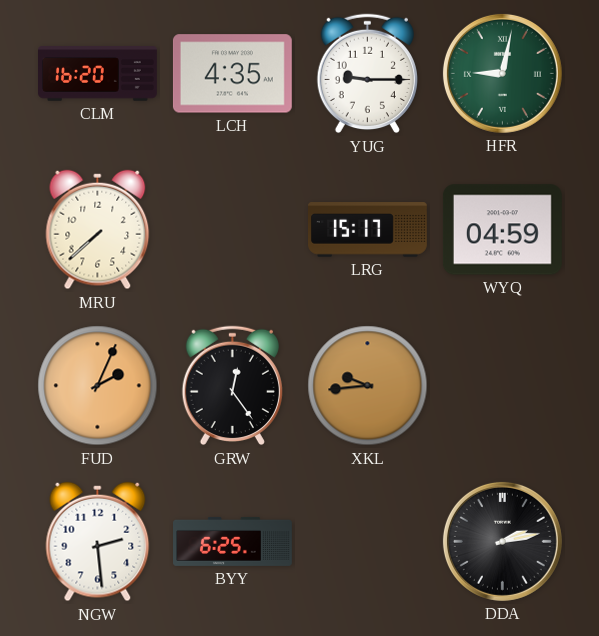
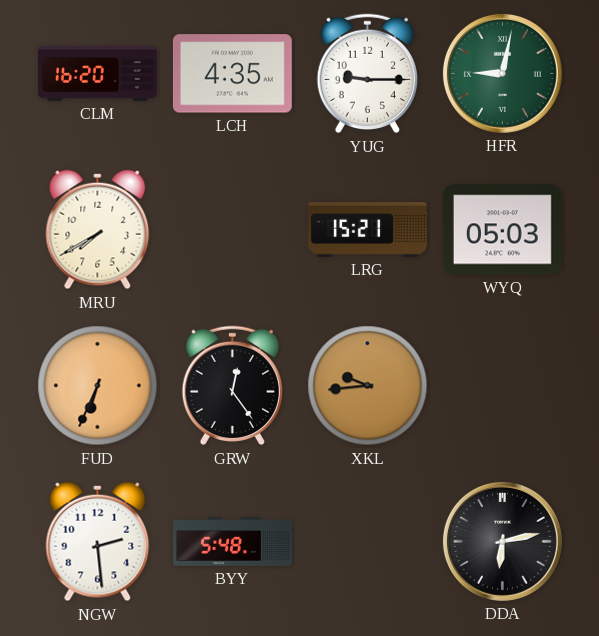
MRU: 7:38 -> 7:40
LRG: 15:17 -> 15:21
WYQ: 04:59 -> 05:03
FUD: 2:04 -> 6:34
BYY: 6:25 -> 5:48
DDA: 2:13 -> 6:13
